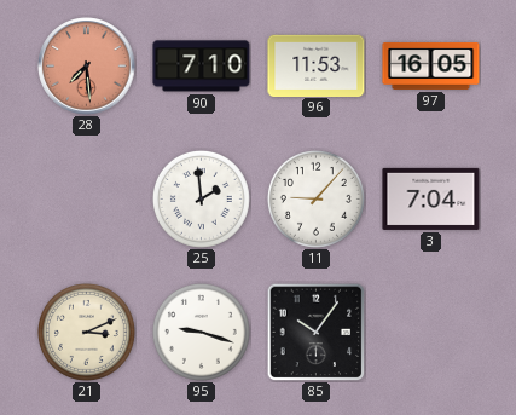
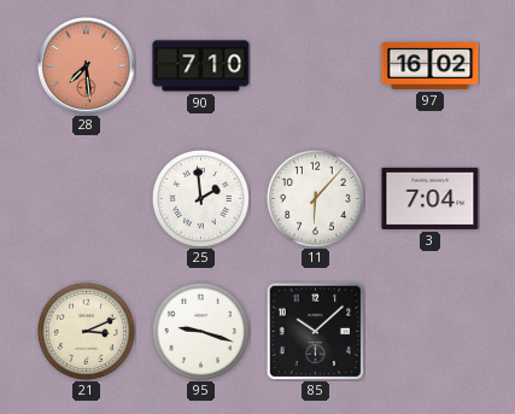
96: 11:53 -> none
97: 16:05 -> 16:02
11: 9:07 -> 6:07
85: 10:06 -> 10:08
